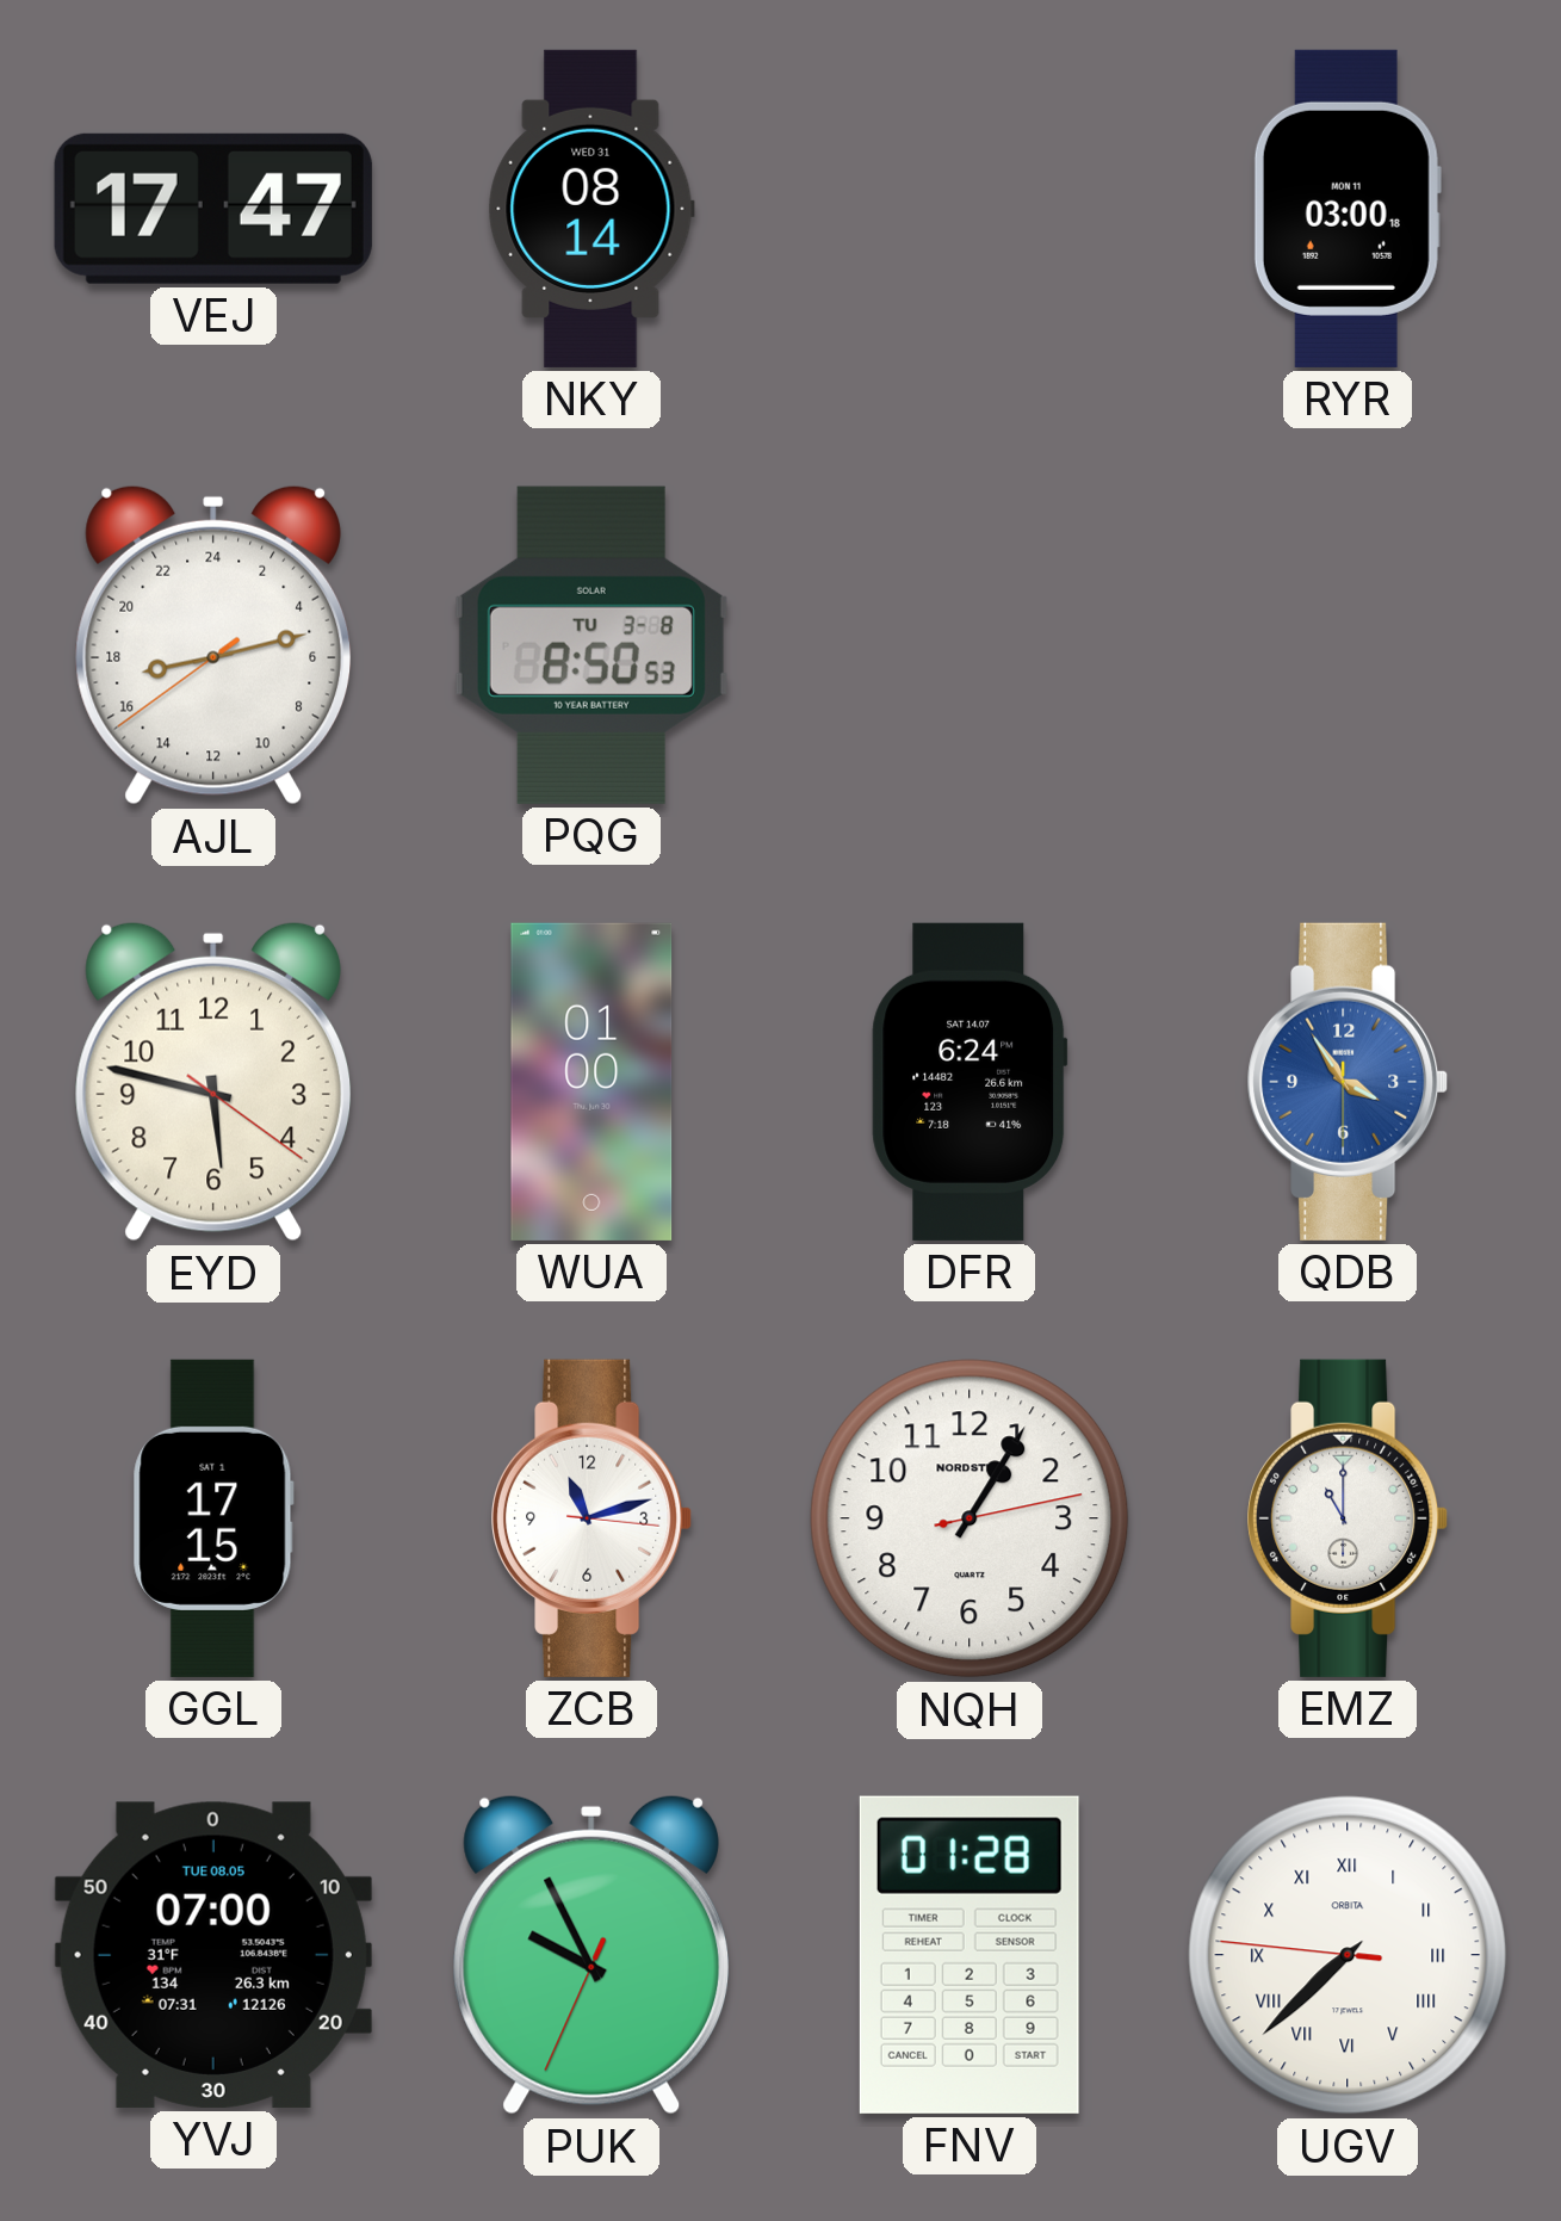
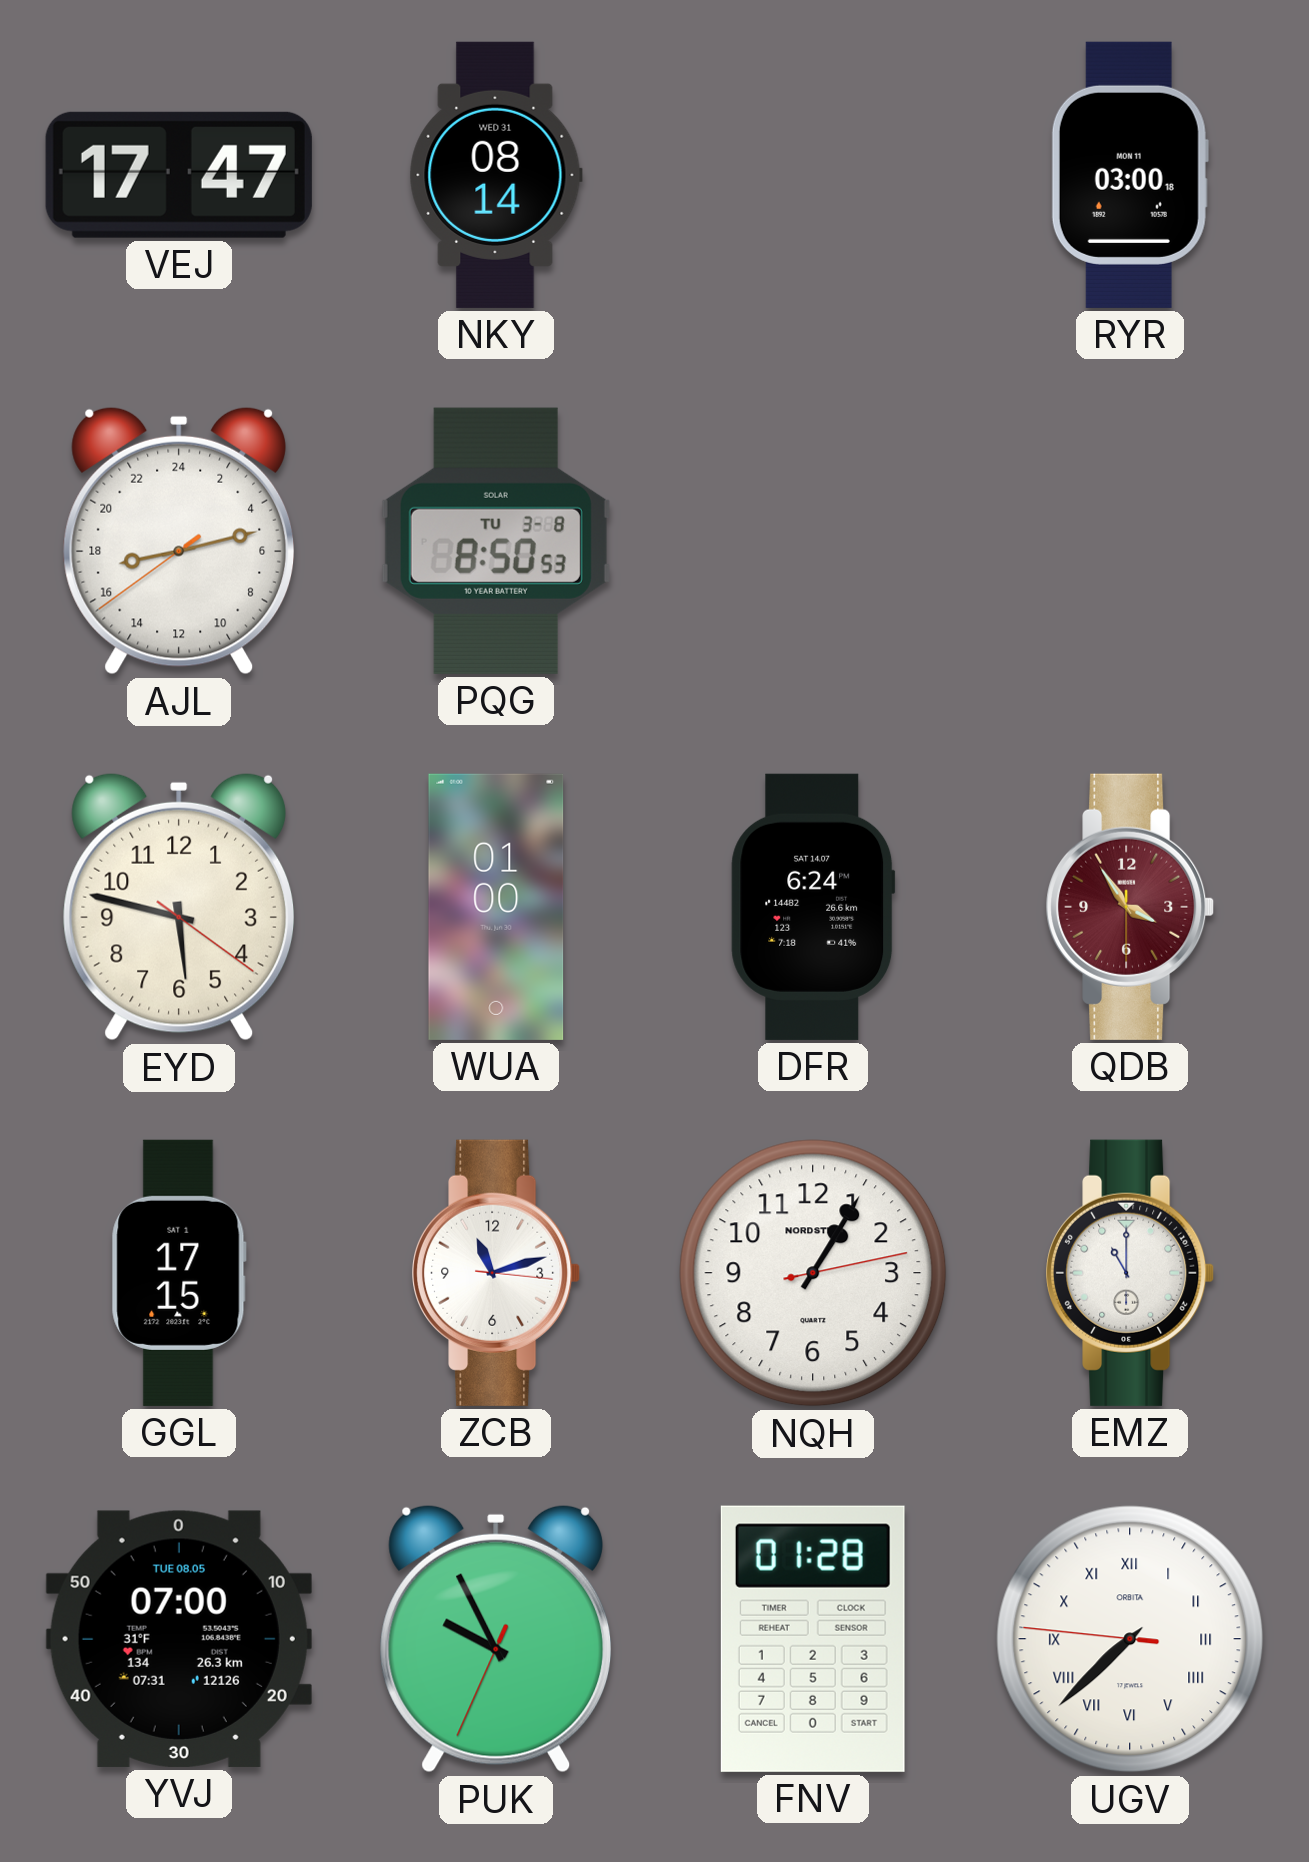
QDB dial: blue -> burgundy
